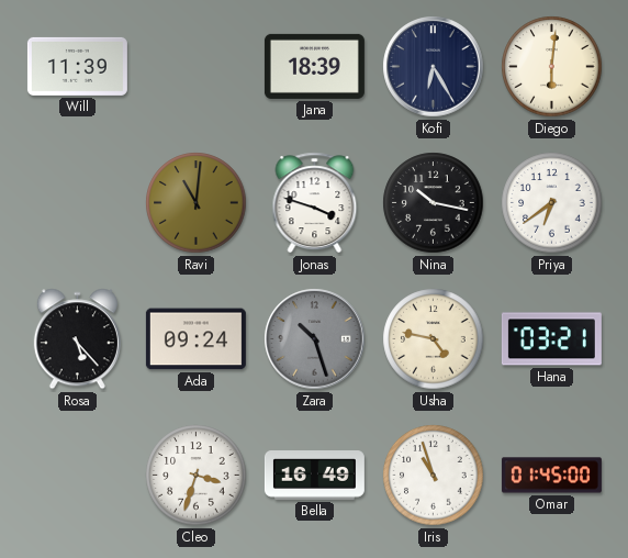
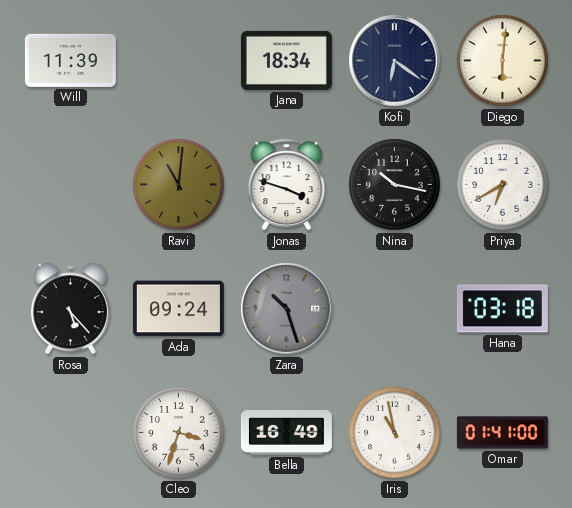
Jana: 18:39 -> 18:34
Kofi: 6:25 -> 6:21
Priya: 6:39 -> 6:40
Usha: 4:47 -> none
Hana: 03:21 -> 03:18
Iris: 10:57 -> 10:58
Omar: 01:45 -> 01:41
